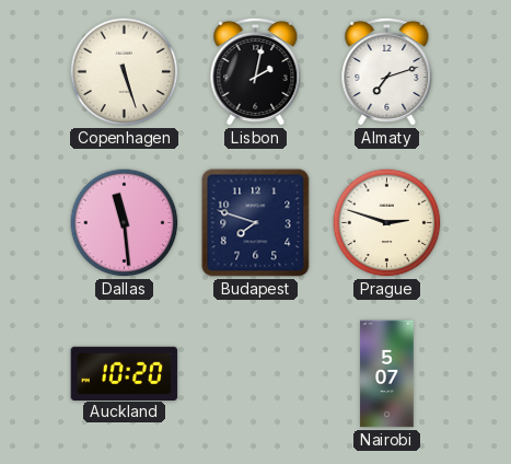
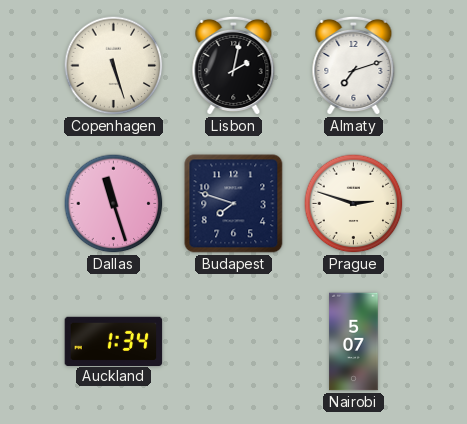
Dallas: 11:29 -> 11:27
Auckland: 10:20 -> 1:34
